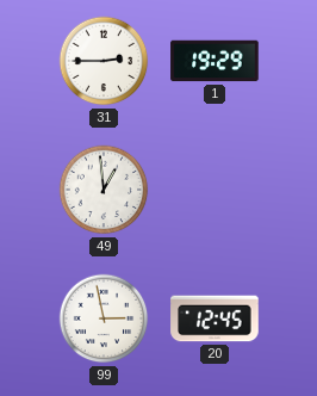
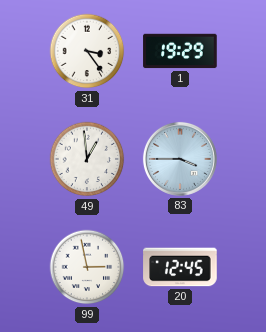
31: 2:45 -> 3:24
83: none -> 3:45
